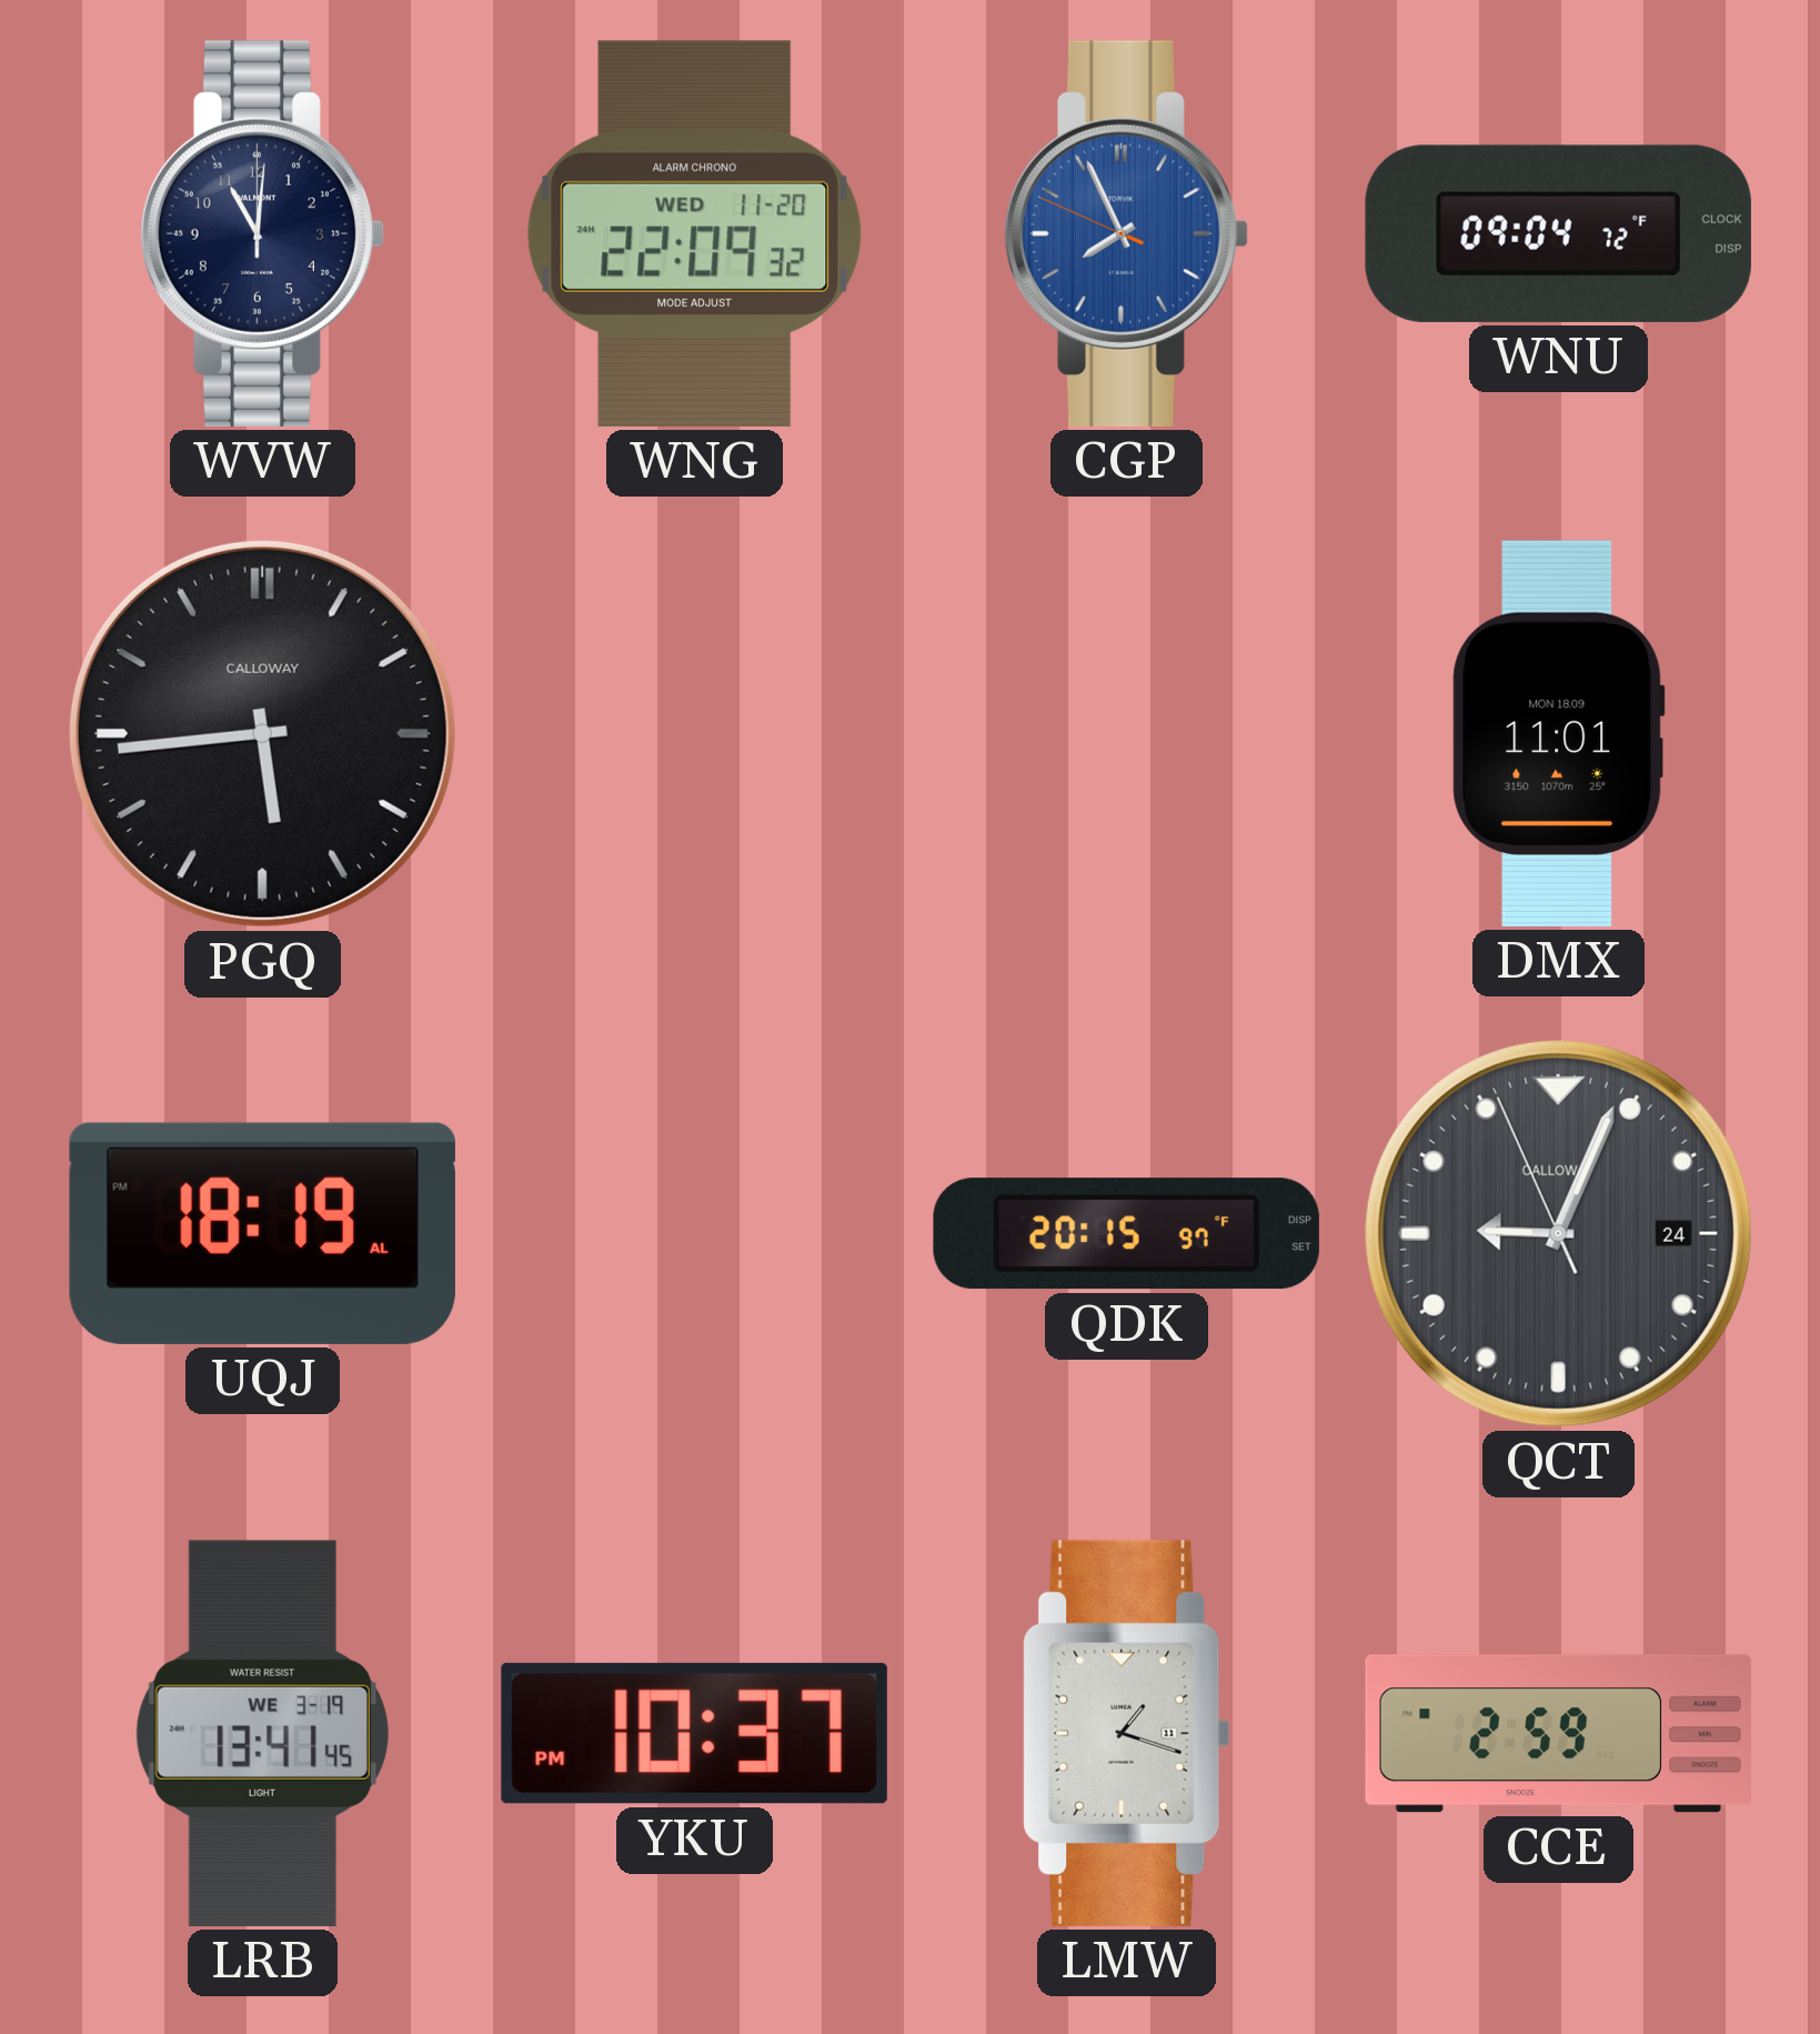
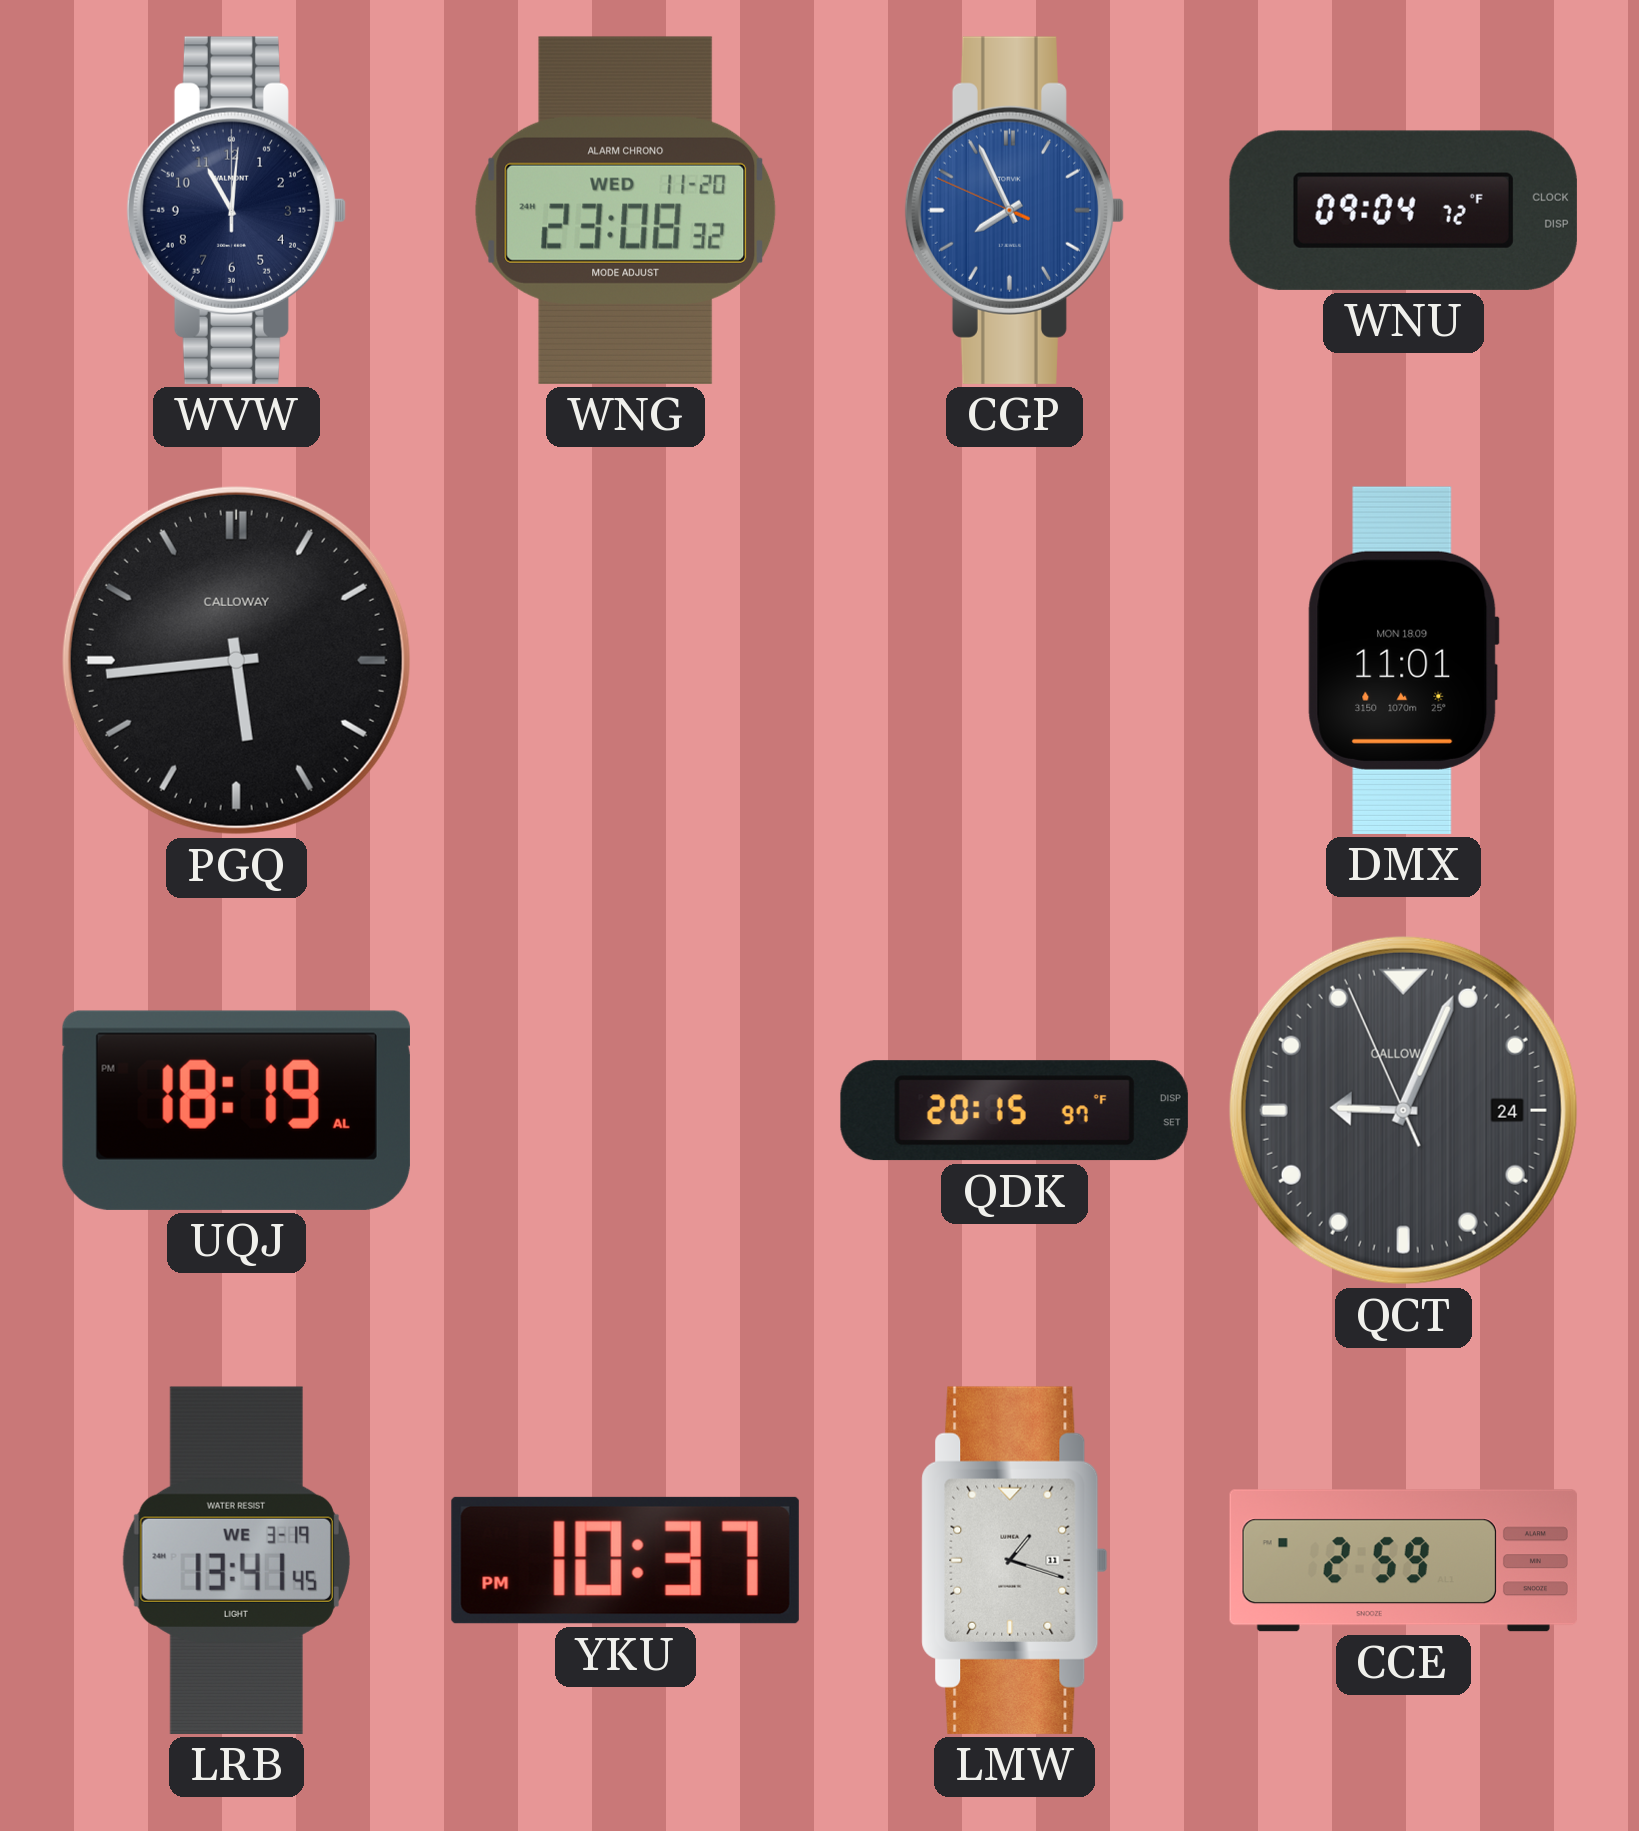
WNG: 22:09 -> 23:08
